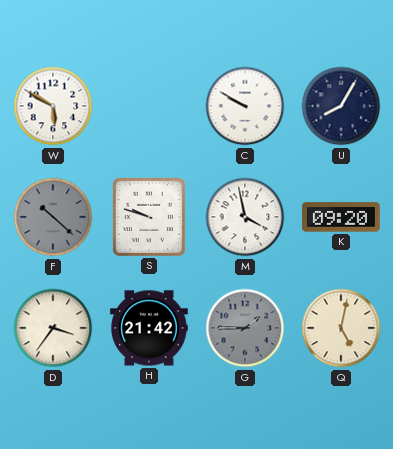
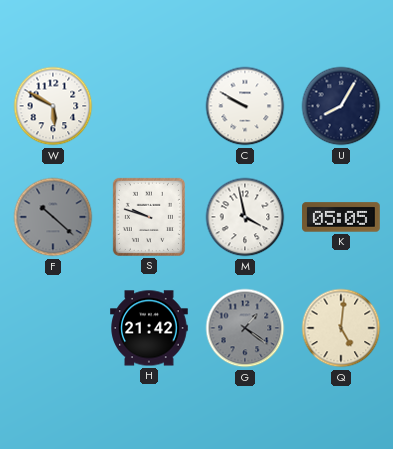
K: 09:20 -> 05:05
D: 3:36 -> none
G: 1:45 -> 1:21
Q: 5:02 -> 5:01
